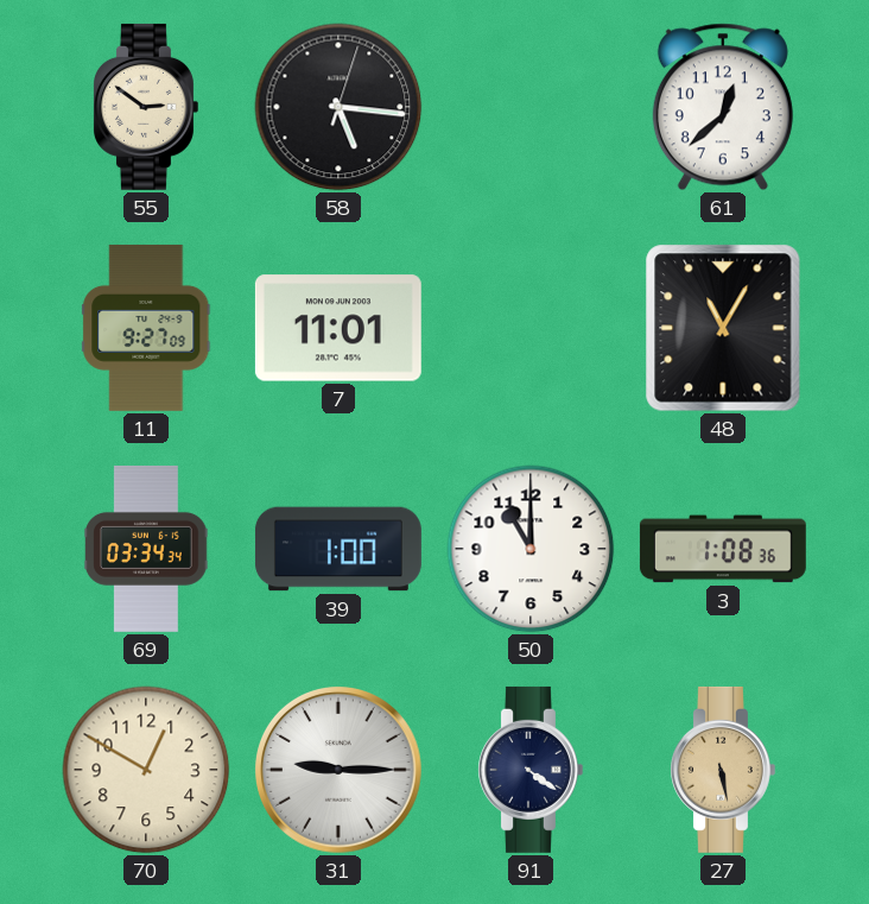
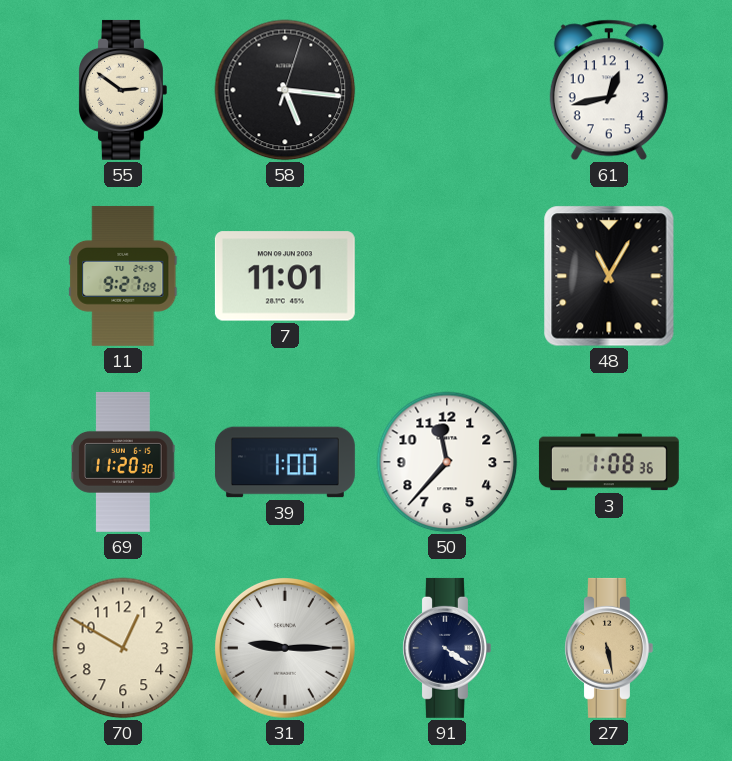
61: 12:38 -> 12:43
69: 03:34 -> 11:20
50: 11:00 -> 11:37
